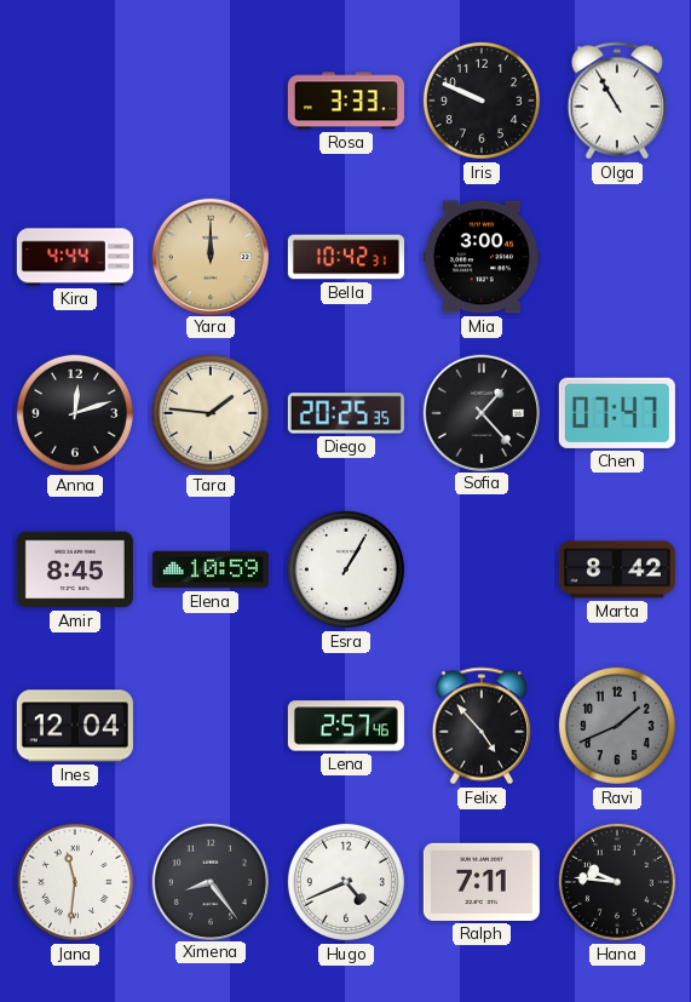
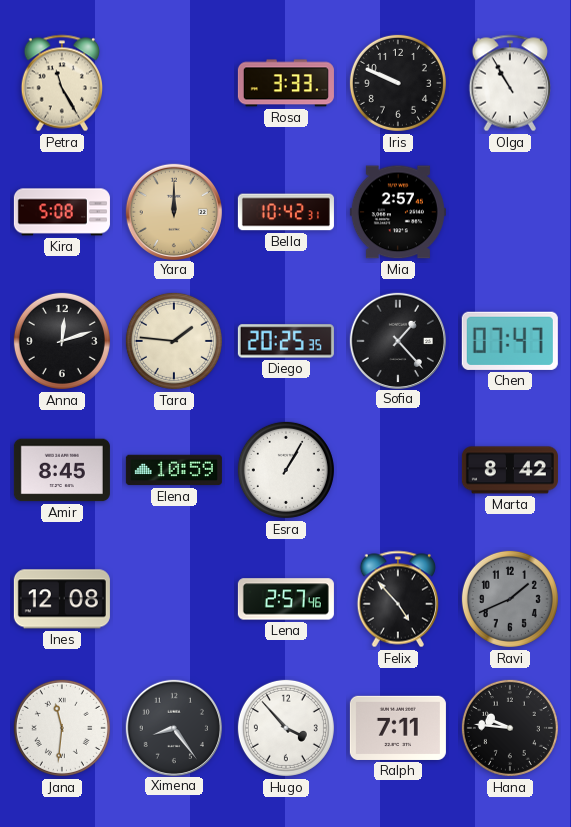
Petra: none -> 11:25
Kira: 4:44 -> 5:08
Mia: 3:00 -> 2:57
Ines: 12:04 -> 12:08
Hugo: 4:41 -> 3:53
